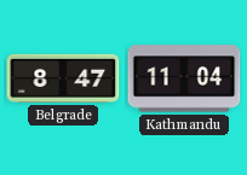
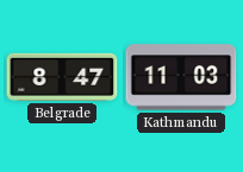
Kathmandu: 11:04 -> 11:03
